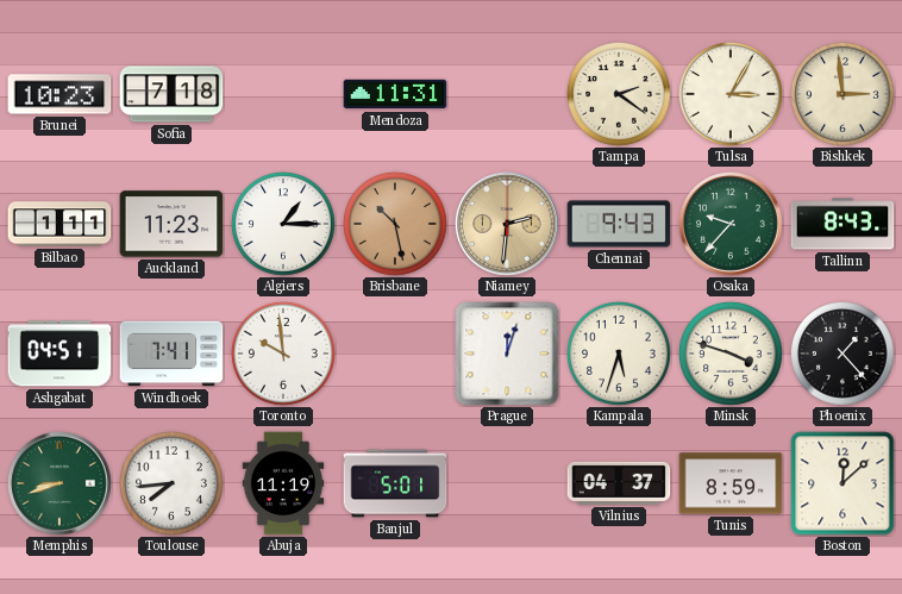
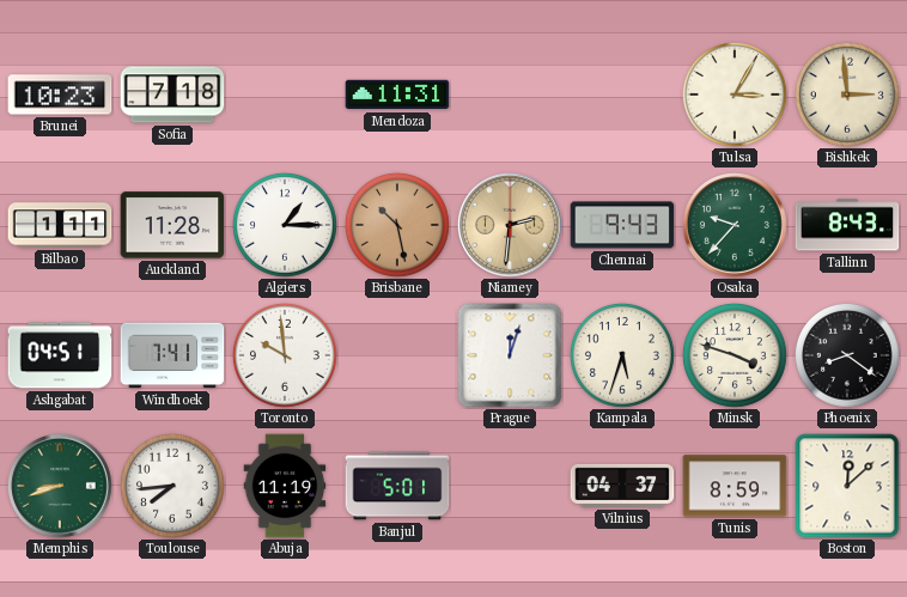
Tampa: 2:21 -> none
Auckland: 11:23 -> 11:28
Phoenix: 1:23 -> 8:21
